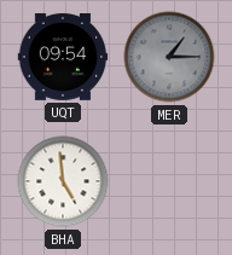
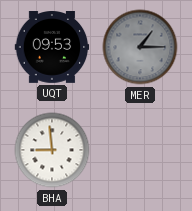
UQT: 09:54 -> 09:53
BHA: 4:59 -> 8:59
